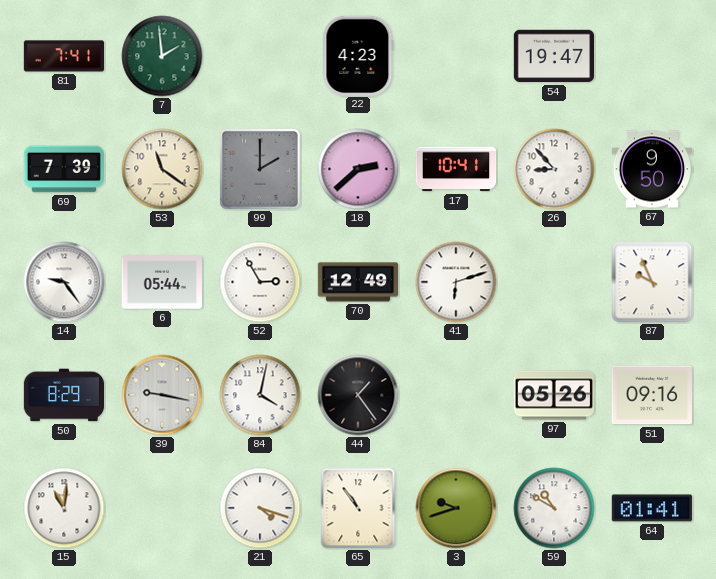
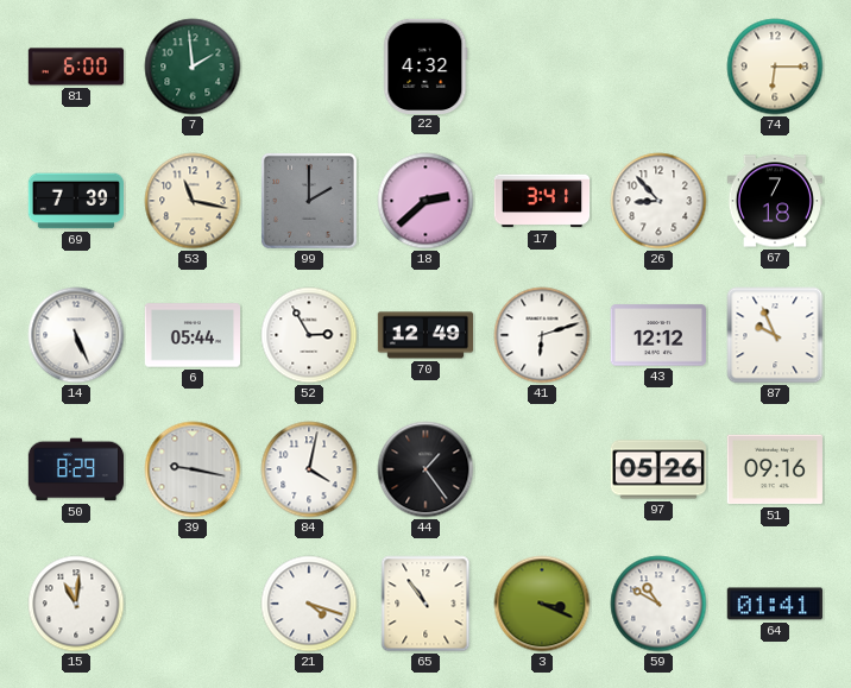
81: 7:41 -> 6:00
22: 4:23 -> 4:32
54: 19:47 -> none
74: none -> 6:15
53: 11:21 -> 11:17
17: 10:41 -> 3:41
67: 9:50 -> 7:18
14: 9:24 -> 5:26
43: none -> 12:12
3: 9:42 -> 3:19
